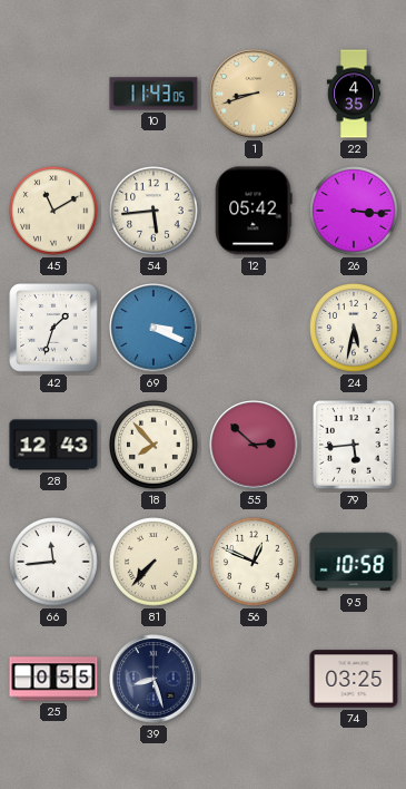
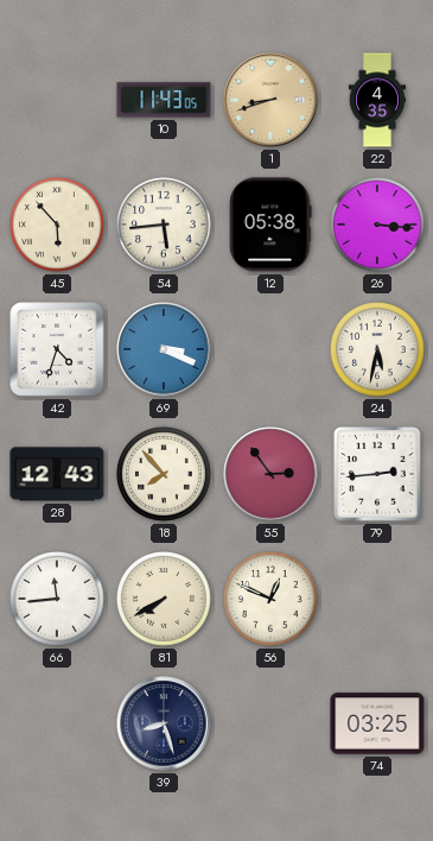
45: 11:10 -> 5:53
12: 05:42 -> 05:38
42: 1:33 -> 4:33
55: 2:52 -> 2:54
79: 5:44 -> 2:44
81: 7:37 -> 7:40
95: 10:58 -> none
25: 0:55 -> none
